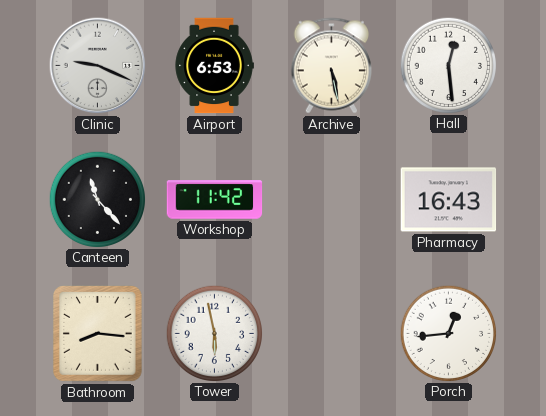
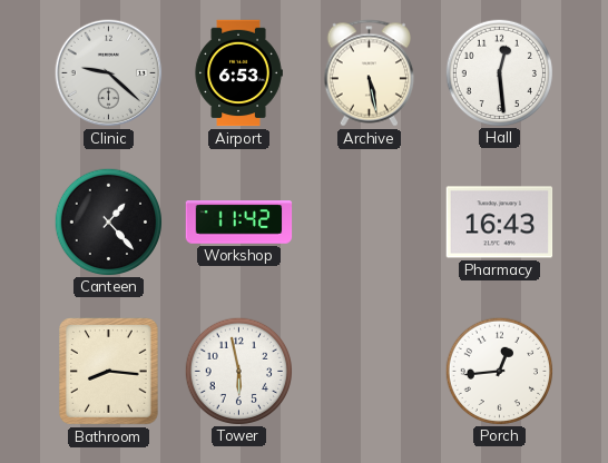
Clinic: 9:19 -> 9:22
Canteen: 11:23 -> 1:23
